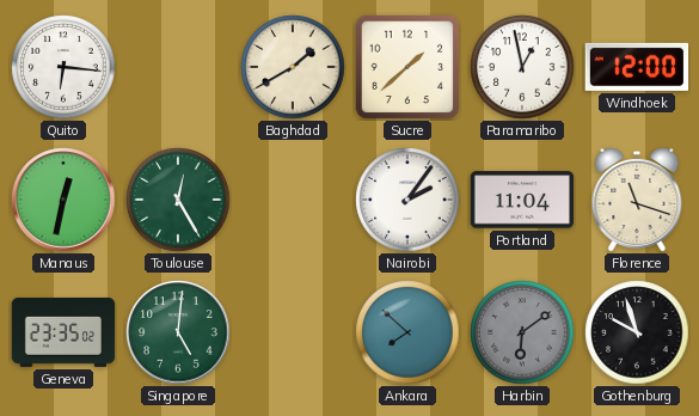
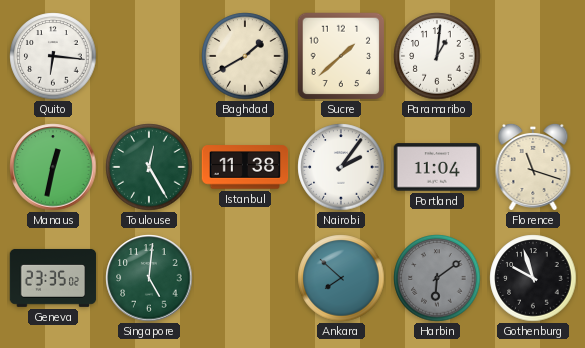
Paramaribo: 12:58 -> 1:01
Windhoek: 12:00 -> none
Istanbul: none -> 11:38
